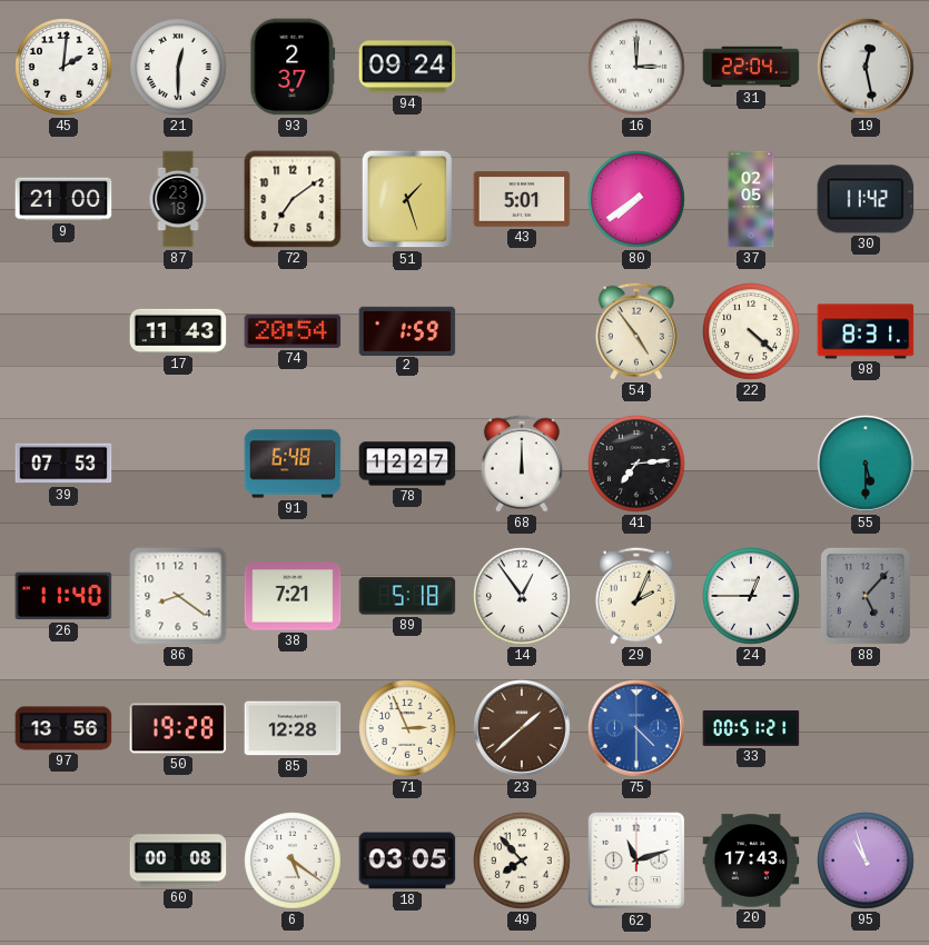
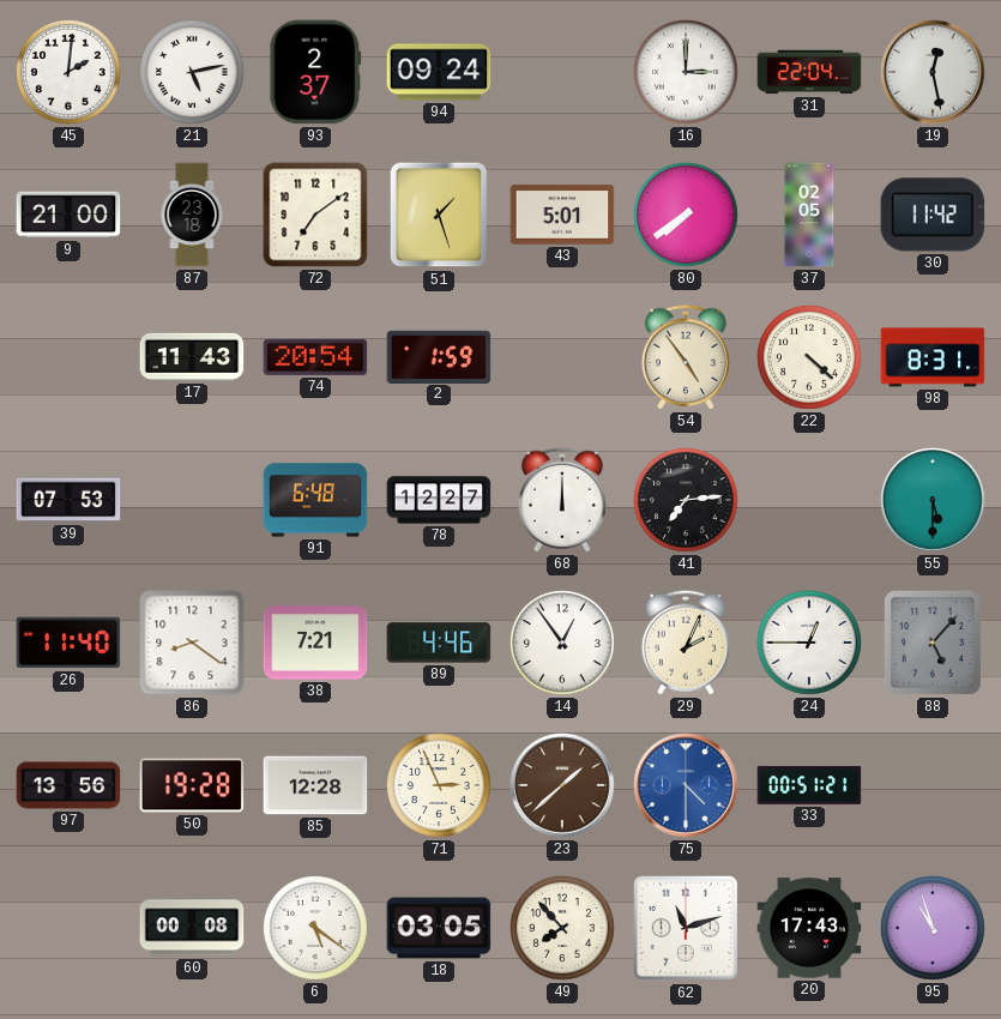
21: 12:30 -> 5:13
89: 5:18 -> 4:46
